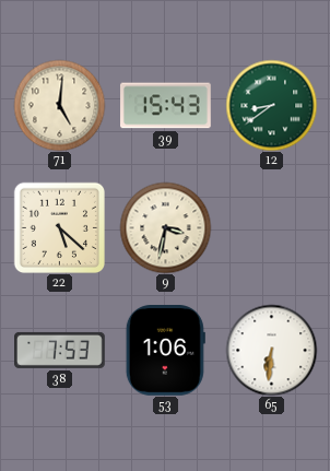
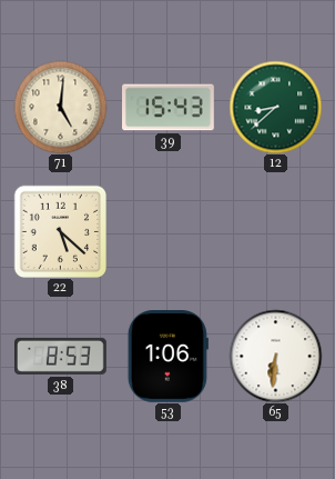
12: 8:39 -> 8:38
9: 3:32 -> none
38: 7:53 -> 8:53
